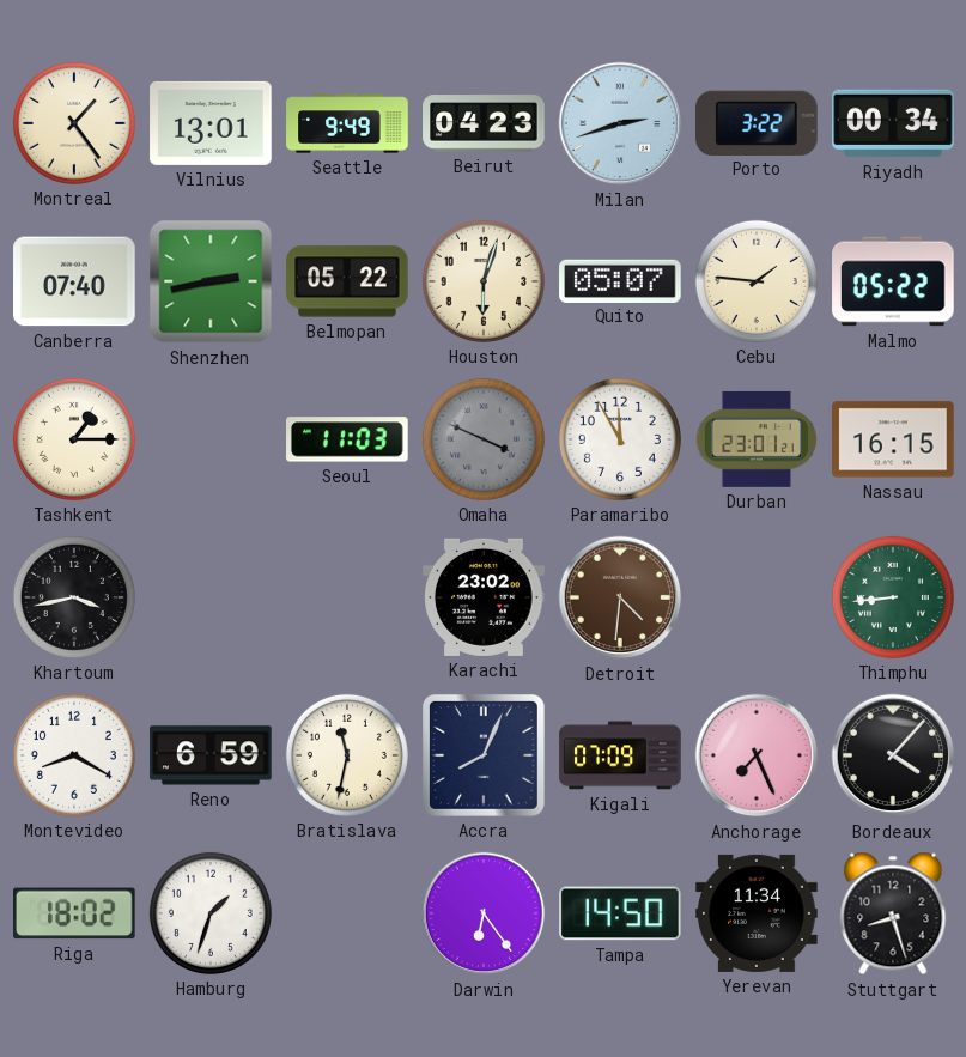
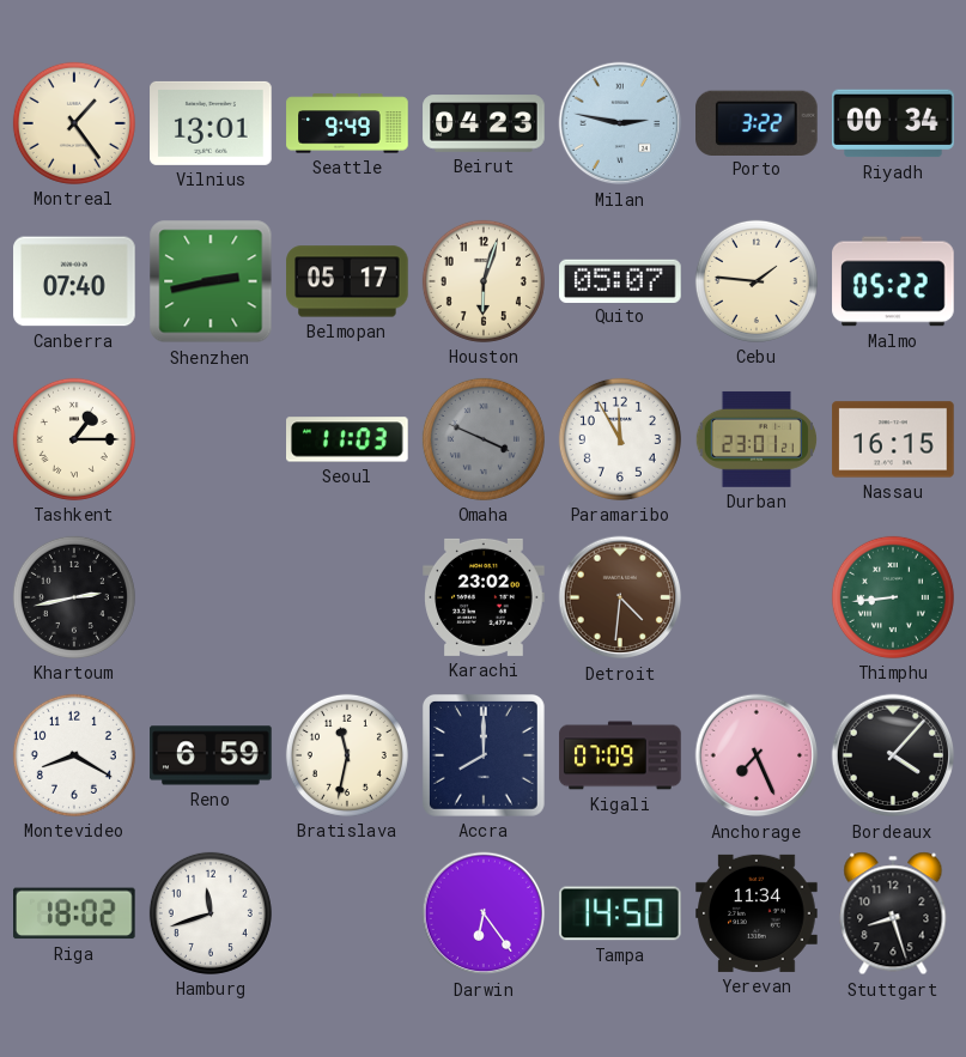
Milan: 2:42 -> 2:47
Belmopan: 05:22 -> 05:17
Khartoum: 3:43 -> 2:43
Accra: 8:04 -> 8:00
Hamburg: 1:33 -> 11:42
